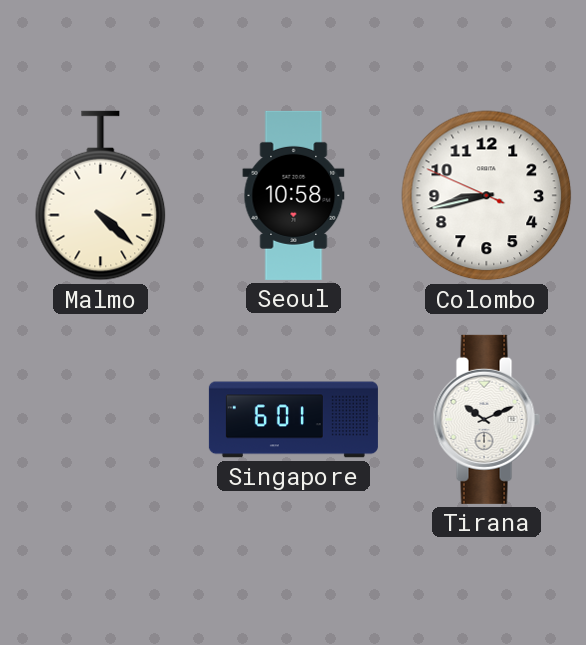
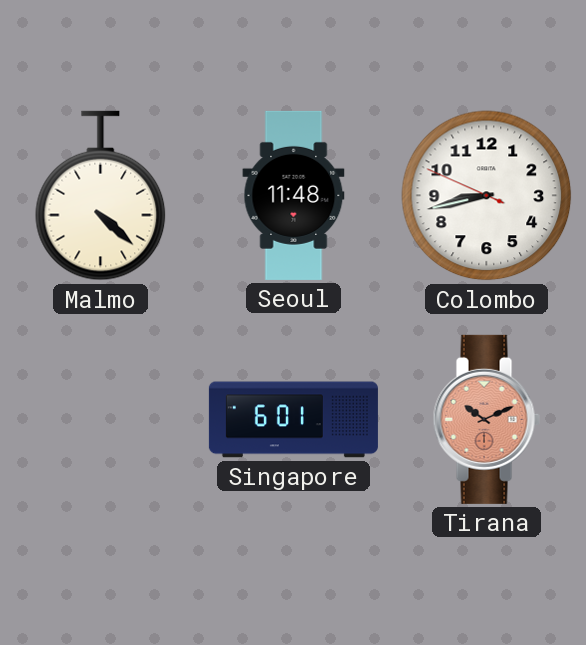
Seoul: 10:58 -> 11:48
Tirana dial: white -> salmon
